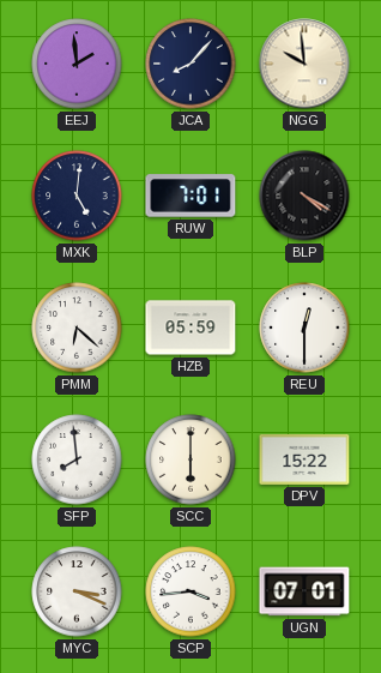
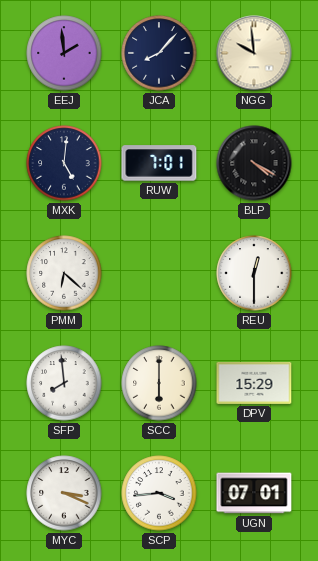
HZB: 05:59 -> none
DPV: 15:22 -> 15:29
